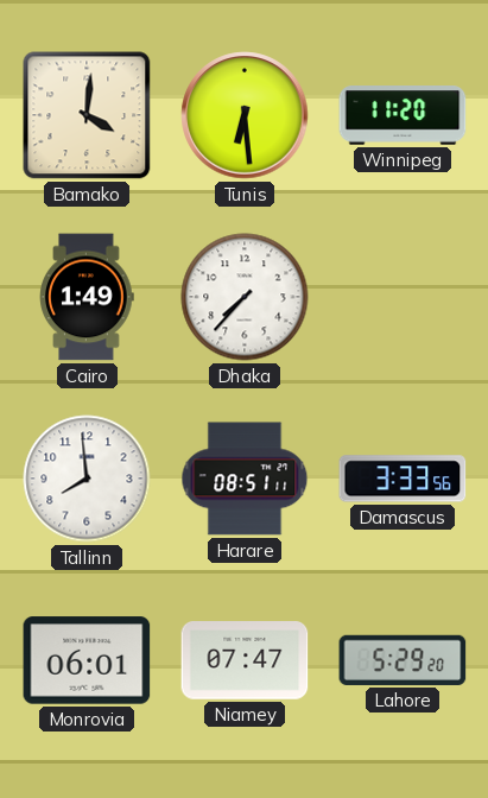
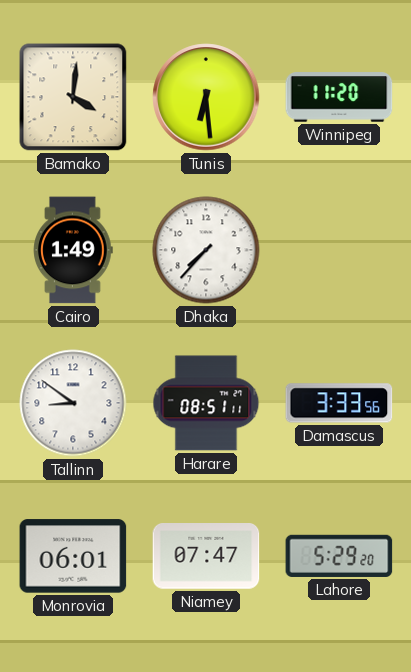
Tallinn: 7:59 -> 8:51
